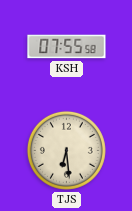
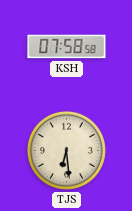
KSH: 07:55 -> 07:58
